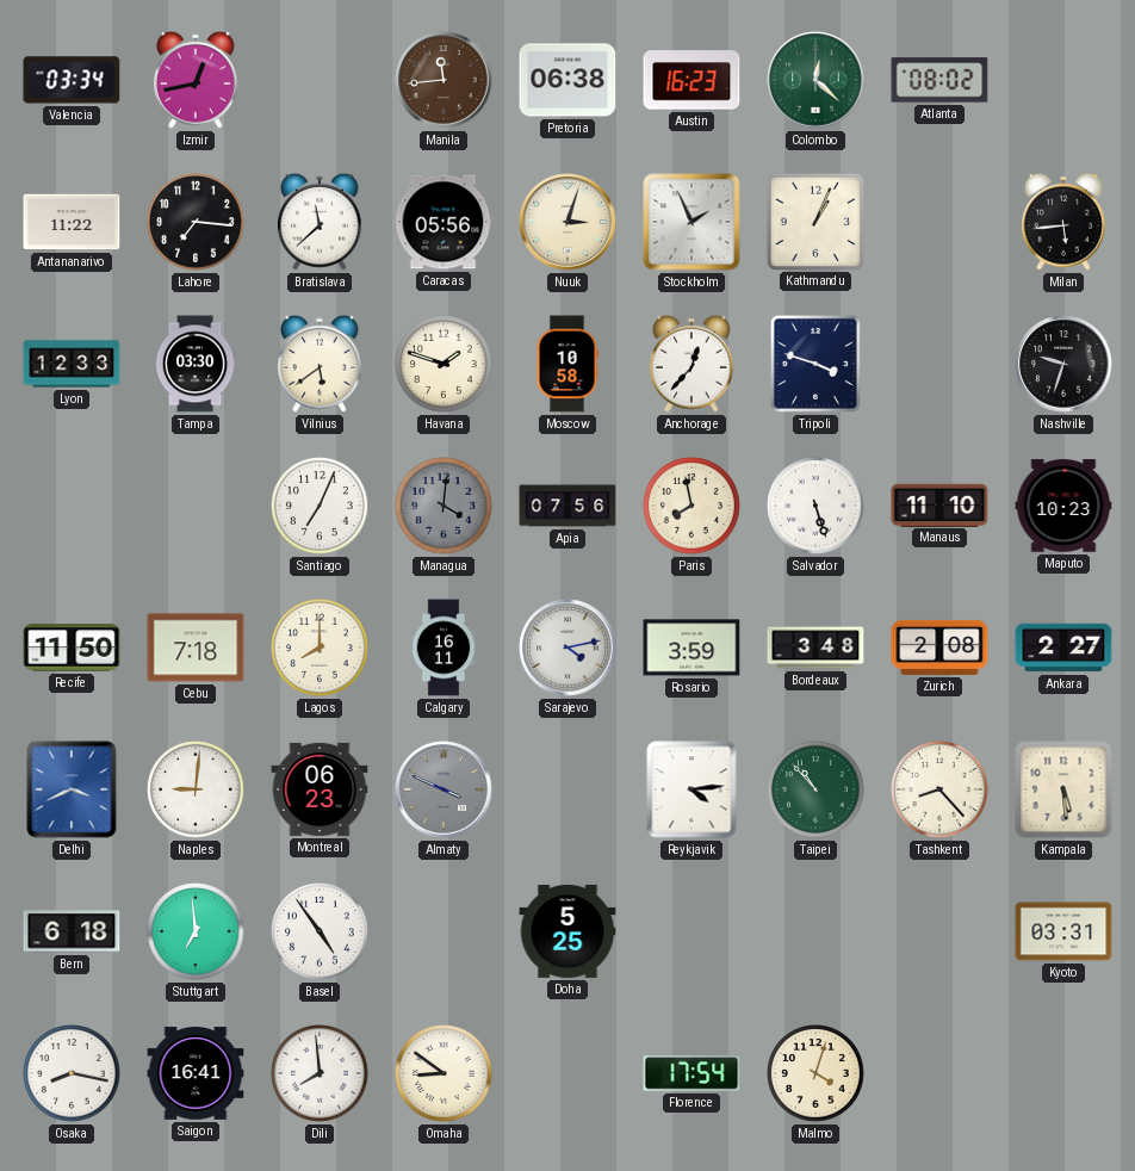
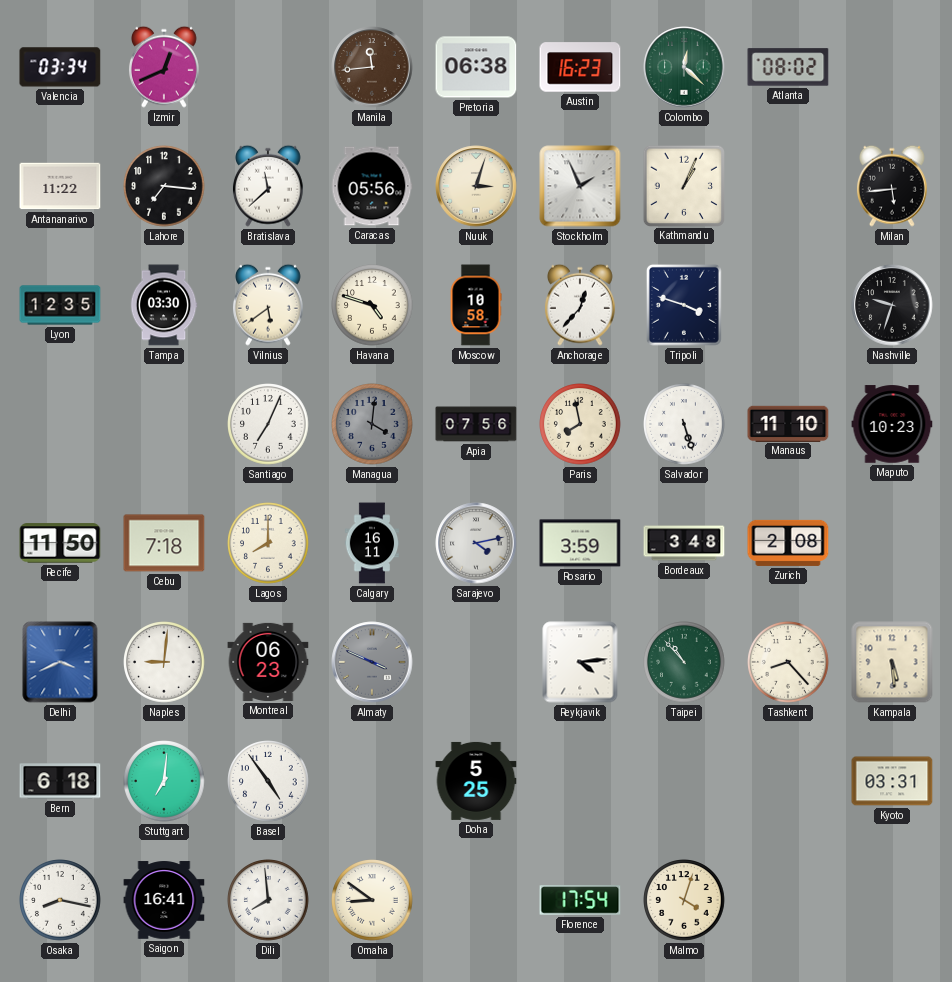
Izmir: 12:43 -> 12:41
Lyon: 12:33 -> 12:35
Havana: 1:48 -> 4:48
Ankara: 2:27 -> none
Stuttgart: 6:59 -> 7:01
